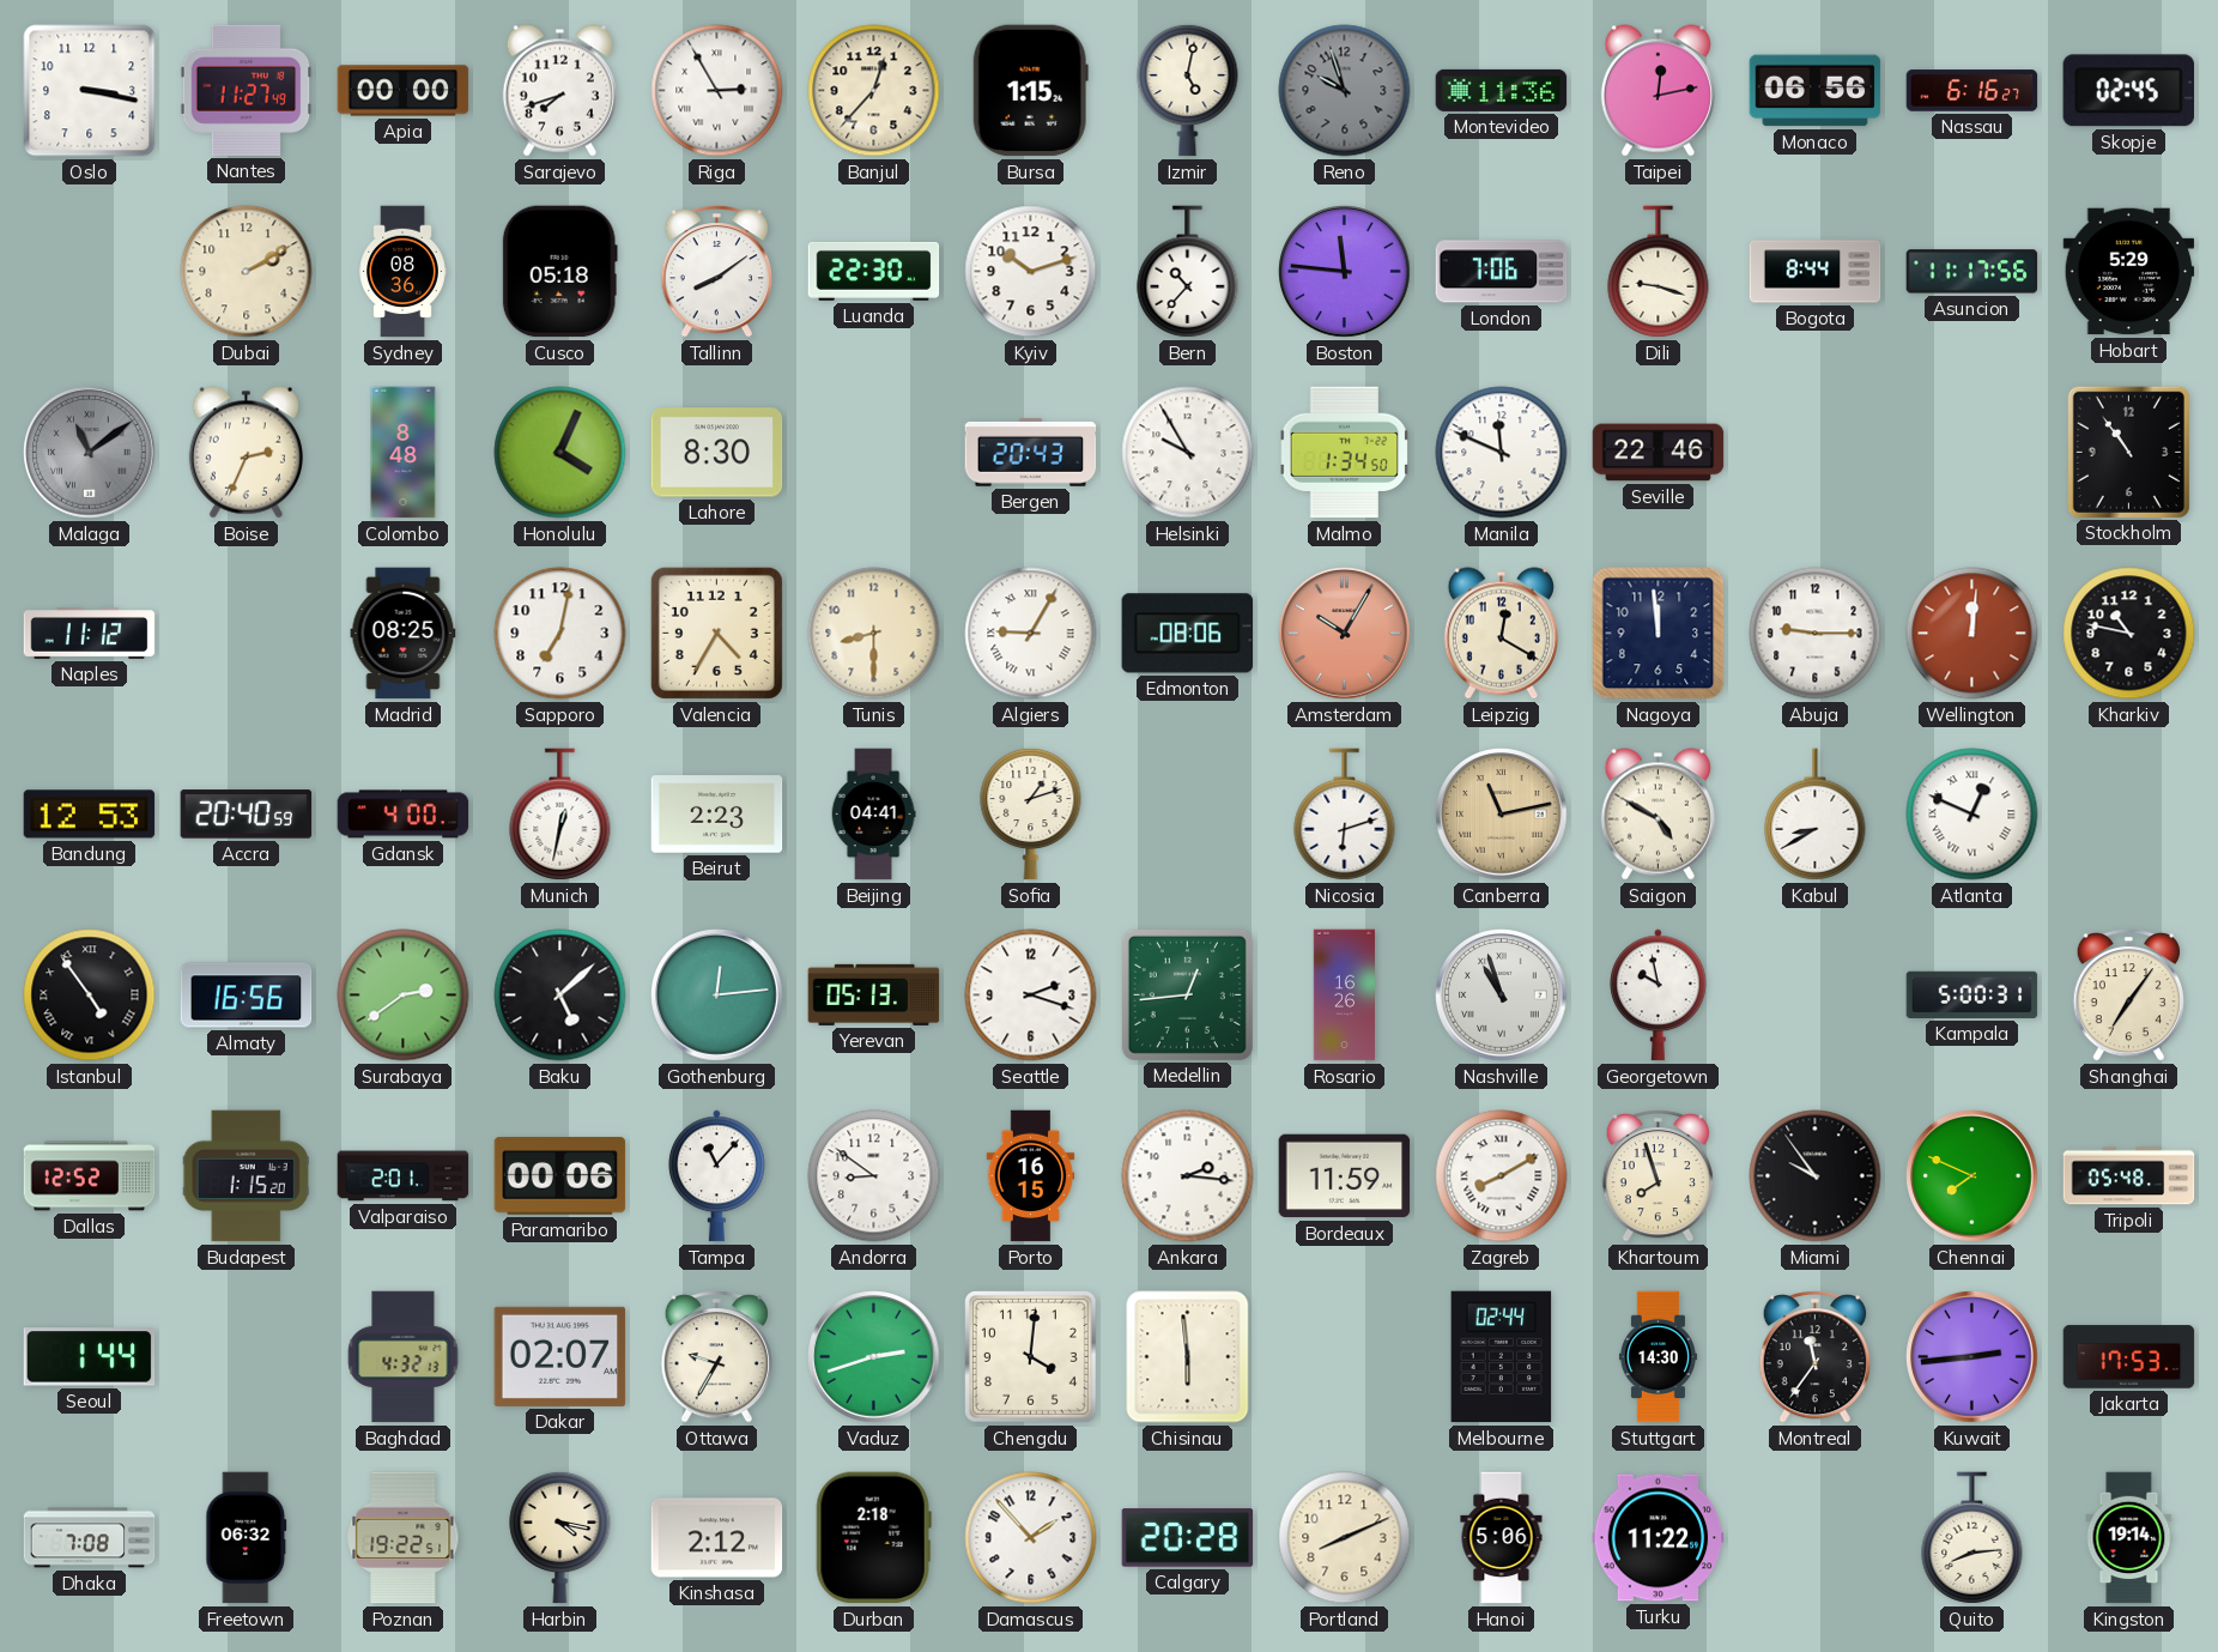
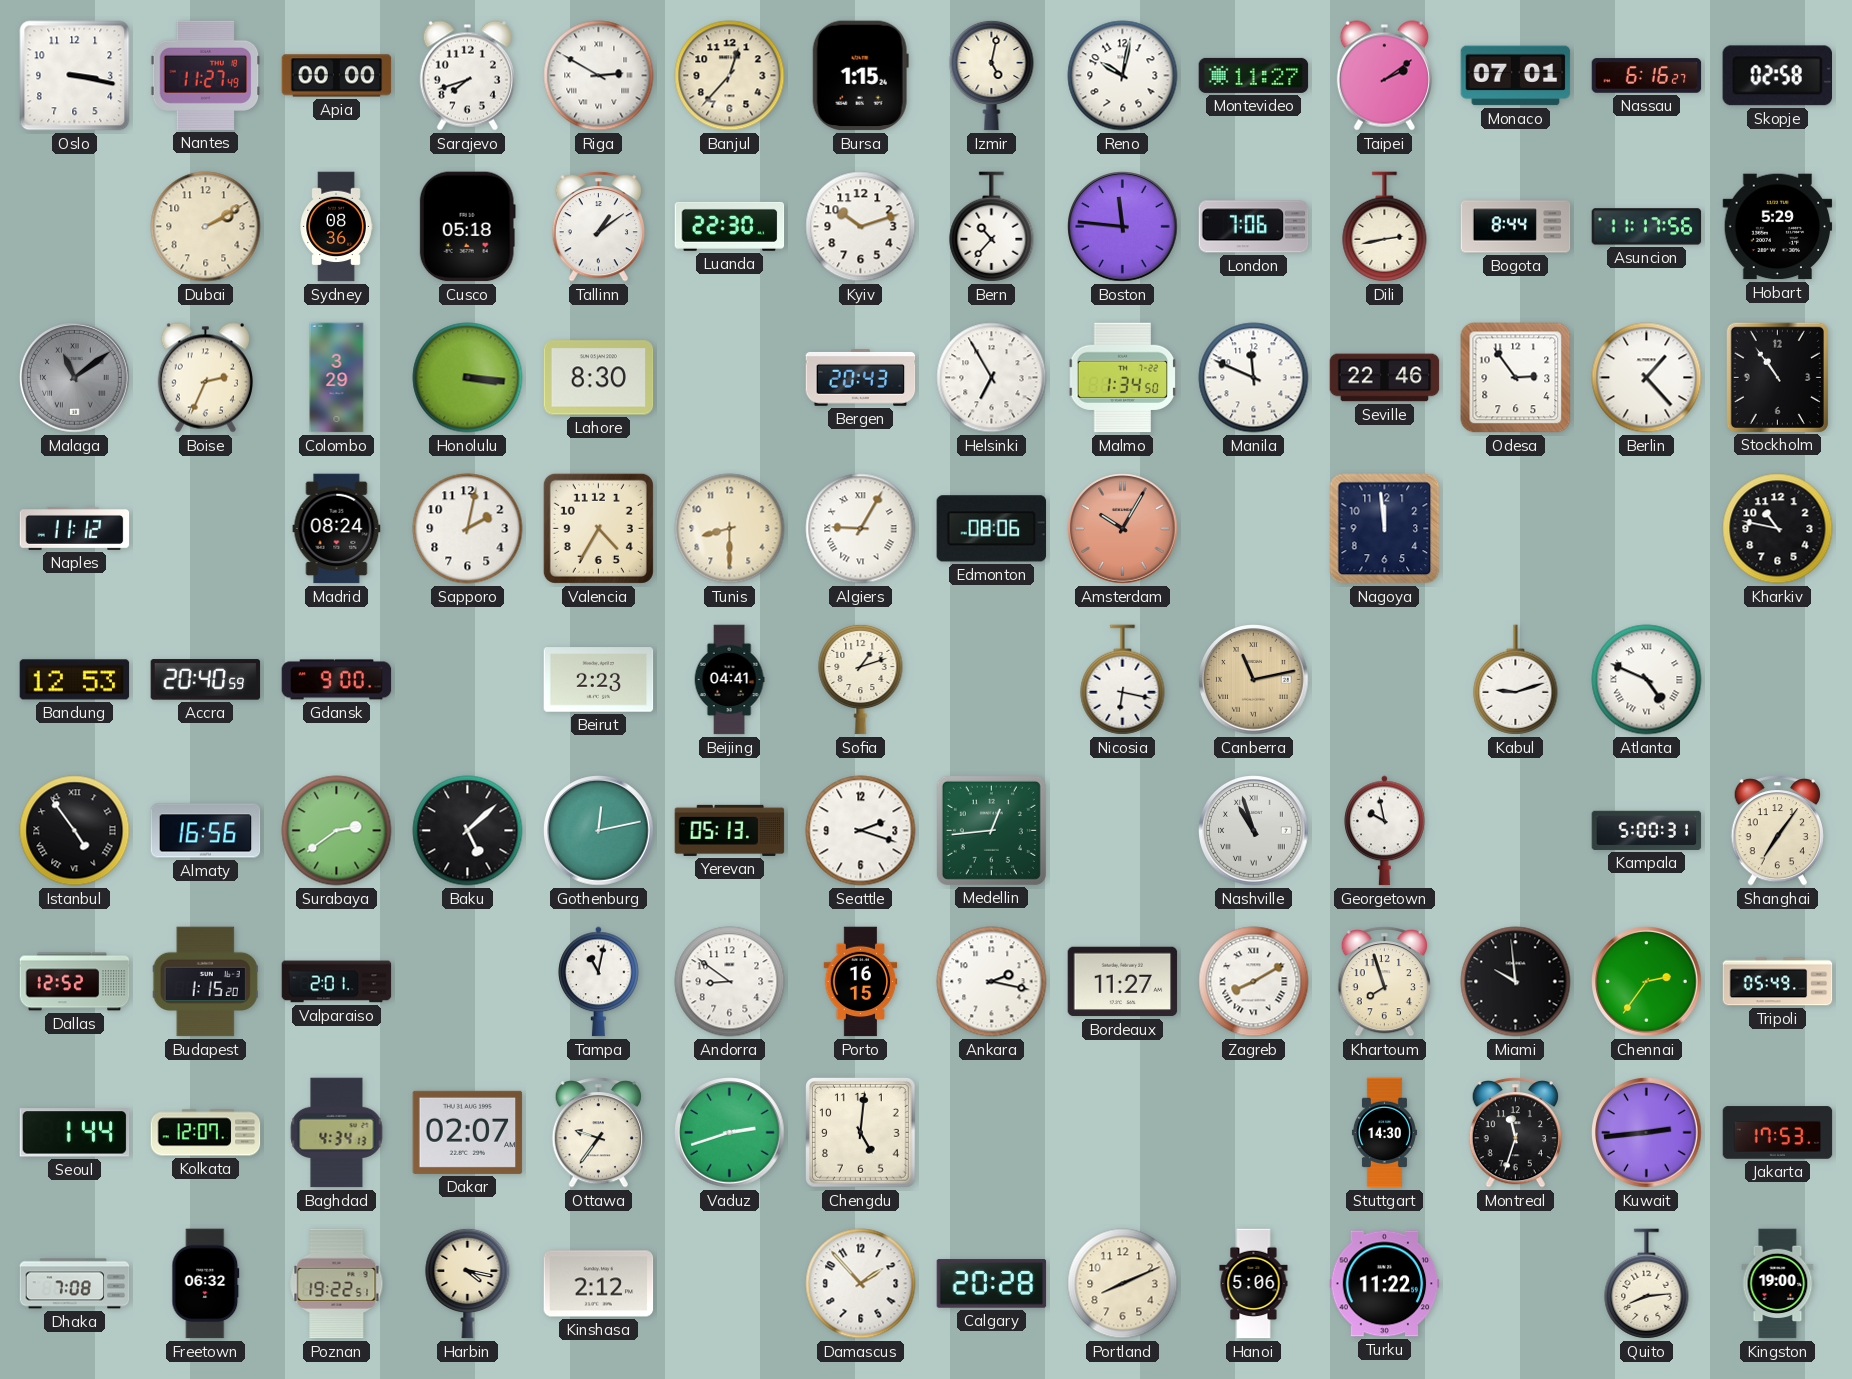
Riga: 2:55 -> 2:50
Reno: 9:57 -> 10:02
Reno dial: grey -> white
Montevideo: 11:36 -> 11:27
Taipei: 12:13 -> 2:09
Monaco: 06:56 -> 07:01
Skopje: 02:45 -> 02:58
Tallinn: 8:09 -> 1:09
Dili: 9:18 -> 2:43
Colombo: 8:48 -> 3:29
Honolulu: 4:04 -> 3:16
Helsinki: 9:55 -> 6:55
Odesa: none -> 2:54
Berlin: none -> 1:23
Madrid: 08:25 -> 08:24
Sapporo: 7:02 -> 2:02
Leipzig: 12:20 -> none
Abuja: 9:15 -> none
Wellington: 12:01 -> none
Gdansk: 4:00 -> 9:00
Munich: 12:32 -> none
Nicosia: 6:12 -> 6:17
Saigon: 4:50 -> none
Kabul: 8:40 -> 9:12
Atlanta: 12:49 -> 4:49
Gothenburg: 12:14 -> 12:13
Rosario: 16:26 -> none
Paramaribo: 00:06 -> none
Tampa: 11:07 -> 11:02
Ankara: 2:16 -> 2:17
Bordeaux: 11:59 -> 11:27
Miami: 9:54 -> 9:59
Chennai: 7:49 -> 2:36
Tripoli: 05:48 -> 05:49
Kolkata: none -> 12:07
Baghdad: 4:32 -> 4:34
Ottawa: 9:35 -> 9:36
Chengdu: 4:01 -> 5:01
Chisinau: 5:59 -> none
Melbourne: 02:44 -> none
Montreal: 11:36 -> 11:33
Durban: 2:18 -> none
Kingston: 19:14 -> 19:00
